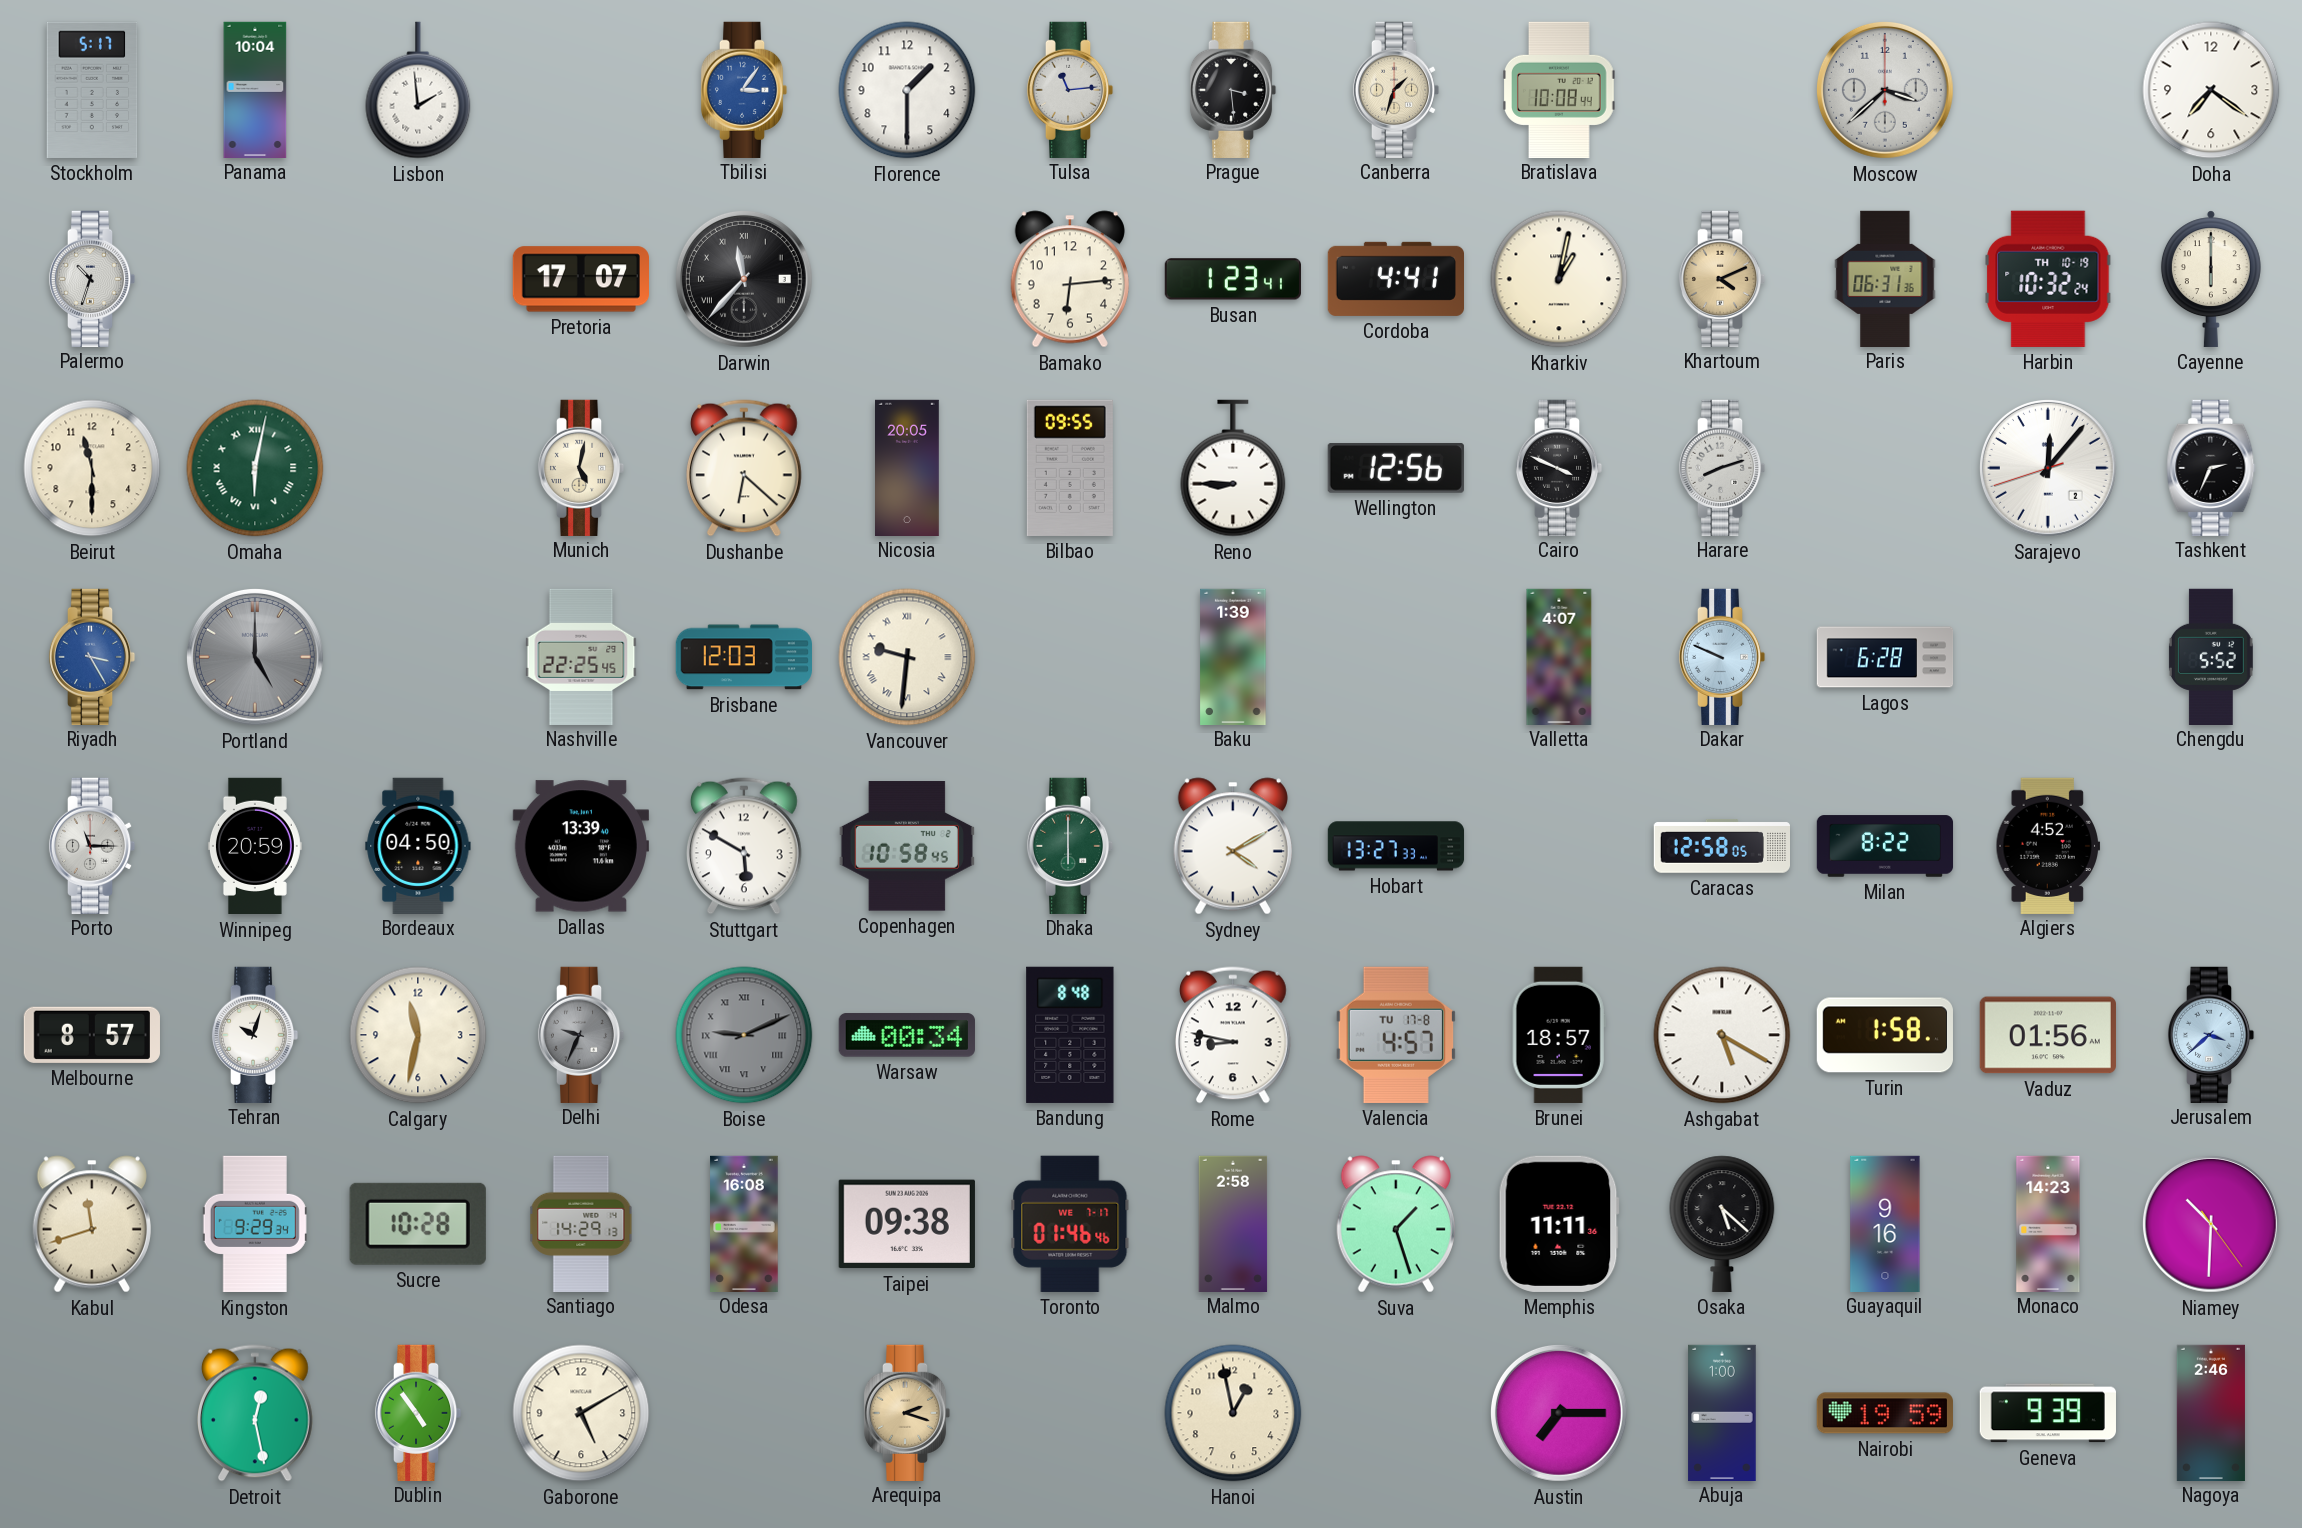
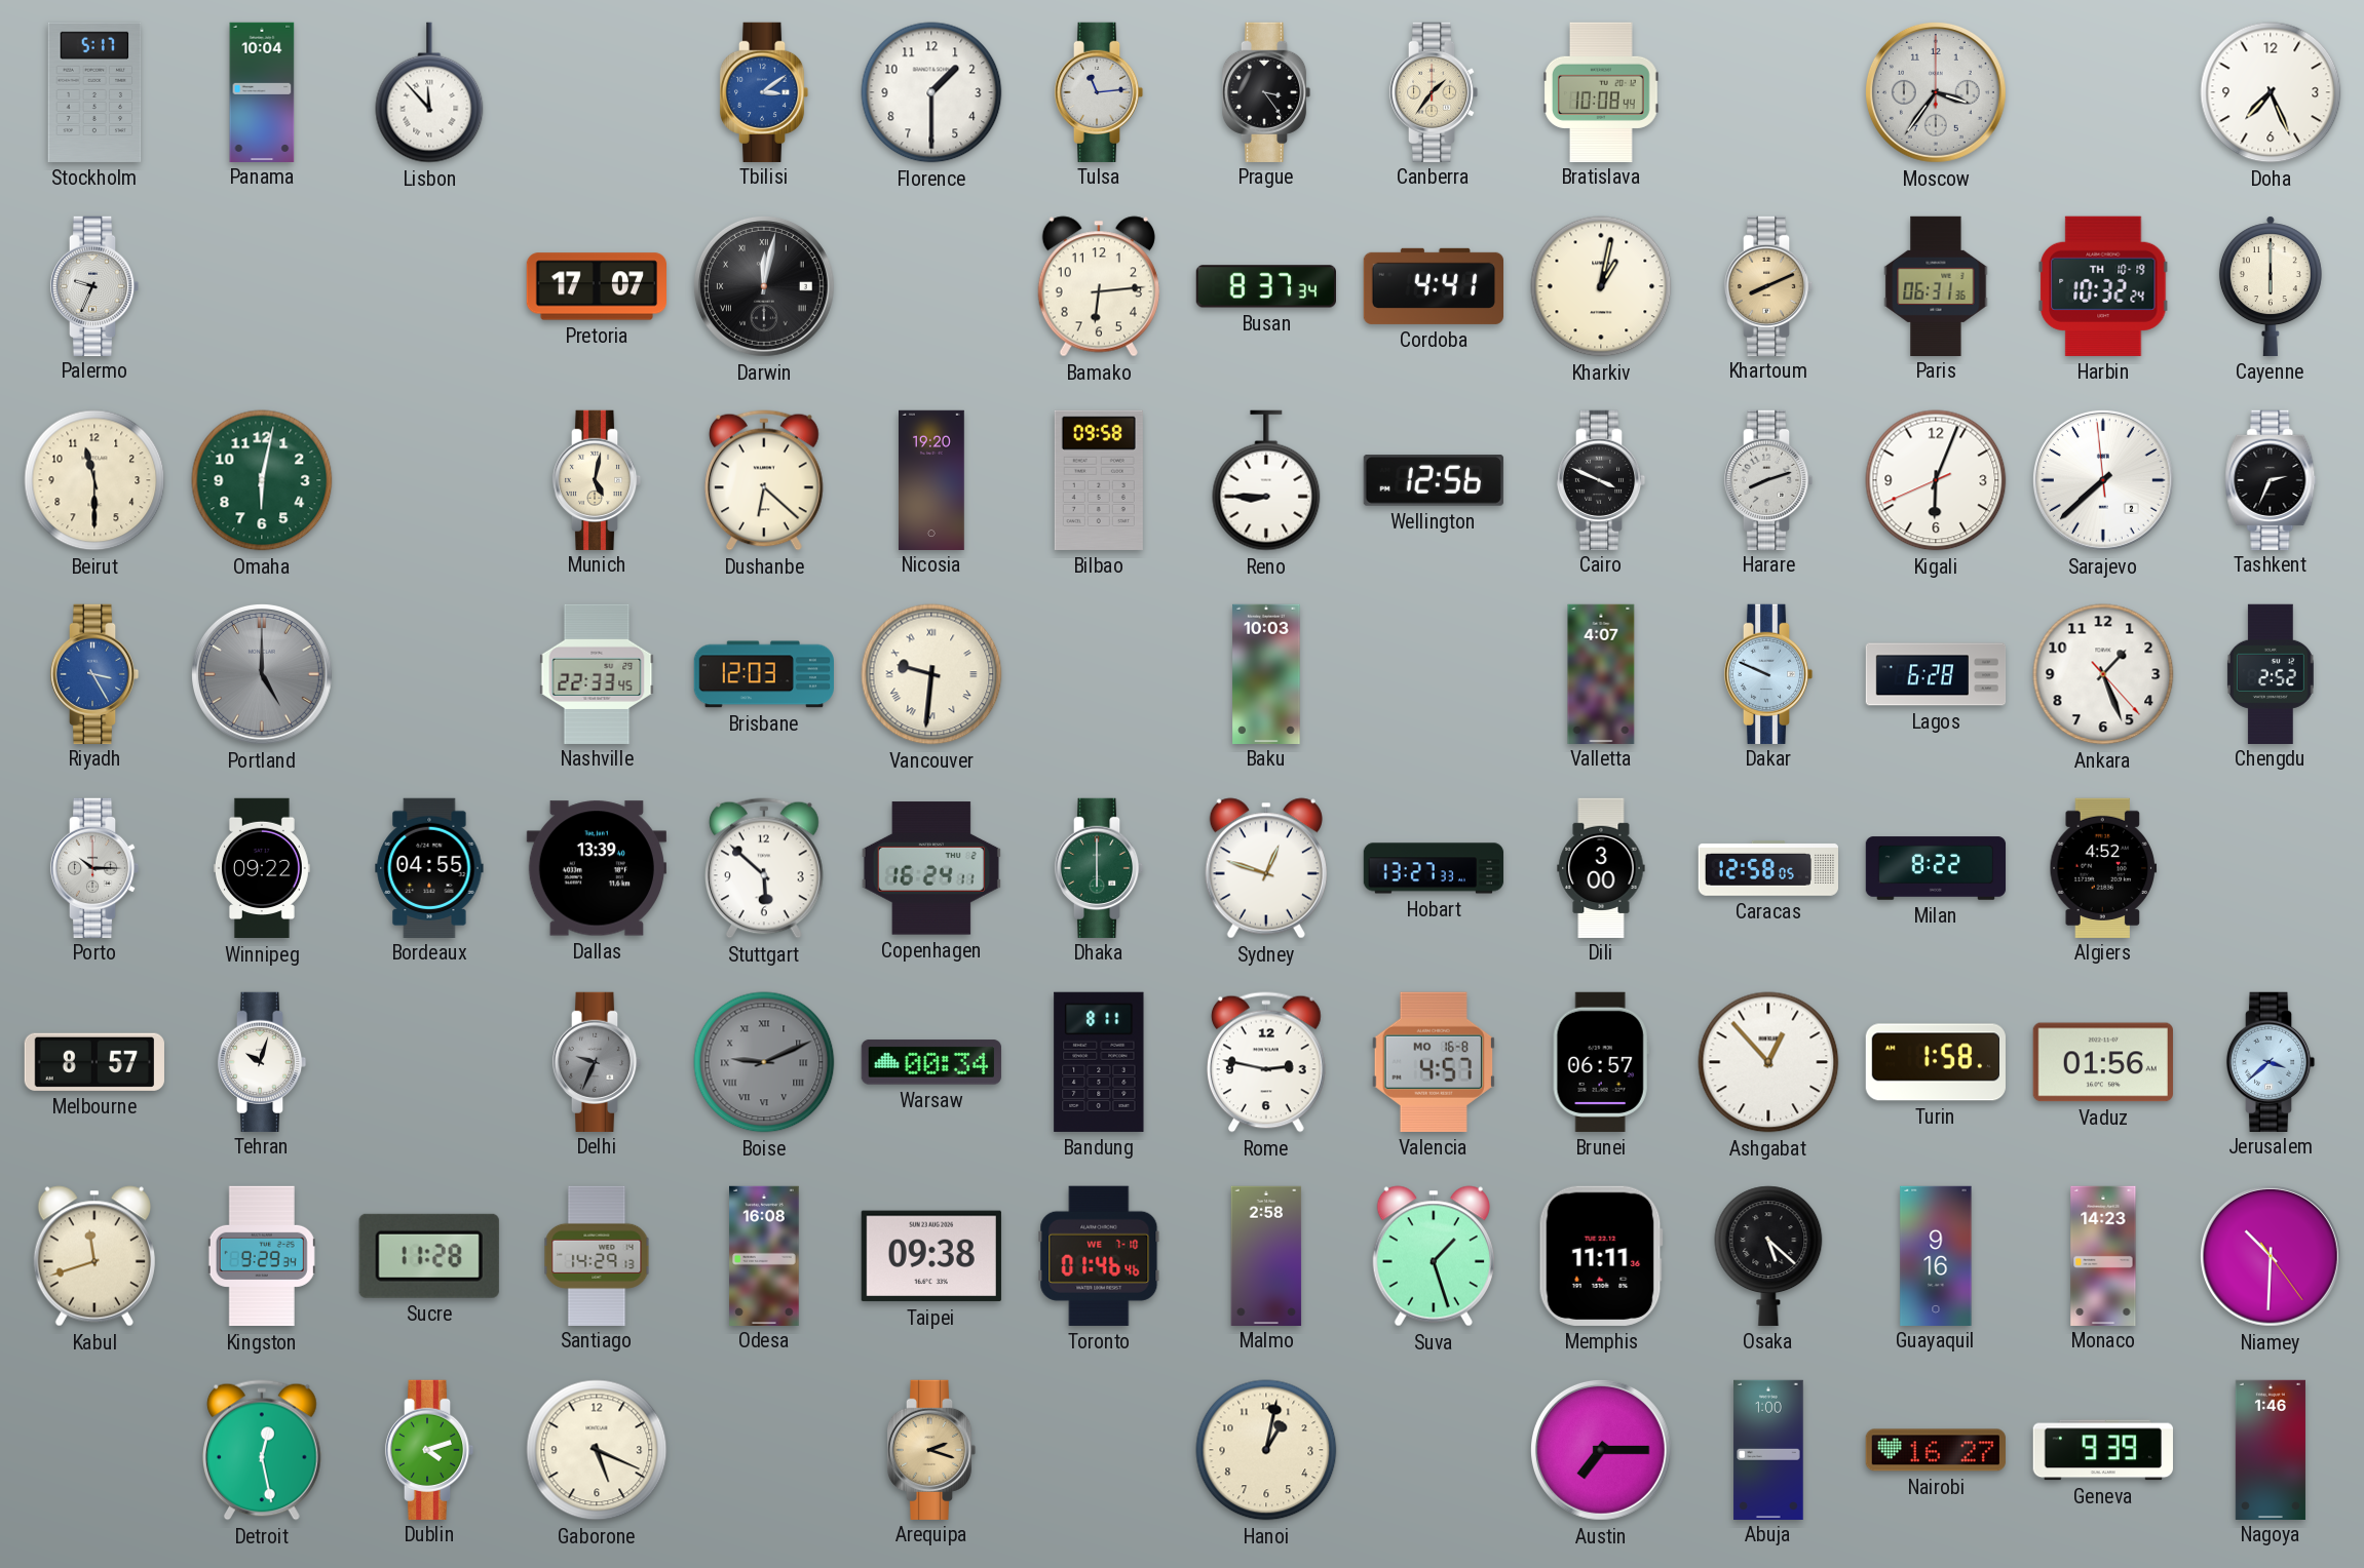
Lisbon: 1:59 -> 11:53
Tbilisi: 3:06 -> 3:09
Prague: 3:29 -> 3:24
Canberra: 1:33 -> 1:36
Moscow: 3:38 -> 3:36
Doha: 7:21 -> 7:26
Palermo: 10:33 -> 9:34
Darwin: 11:37 -> 12:02
Busan: 1:23 -> 8:37
Khartoum: 4:11 -> 8:11
Omaha numerals: Roman -> Arabic
Nicosia: 20:05 -> 19:20
Bilbao: 09:55 -> 09:58
Kigali: none -> 6:03
Sarajevo: 12:06 -> 7:37
Nashville: 22:25 -> 22:33
Baku: 1:39 -> 10:03
Ankara: none -> 1:26
Chengdu: 5:52 -> 2:52
Porto: 11:15 -> 10:15
Winnipeg: 20:59 -> 09:22
Bordeaux: 04:50 -> 04:55
Stuttgart: 5:50 -> 5:52
Copenhagen: 10:58 -> 16:24
Sydney: 4:10 -> 12:48
Dili: none -> 3:00
Calgary: 11:32 -> none
Bandung: 8:48 -> 8:11
Rome: 8:47 -> 2:47
Valencia date: TU 17-8 -> MO 16-8
Brunei: 18:57 -> 06:57
Ashgabat: 5:20 -> 12:53
Sucre: 10:28 -> 11:28
Toronto date: WE 7-17 -> WE 7-10
Dublin: 4:54 -> 4:12
Gaborone: 5:10 -> 5:19
Hanoi: 12:58 -> 1:02
Nairobi: 19:59 -> 16:27
Nagoya: 2:46 -> 1:46
